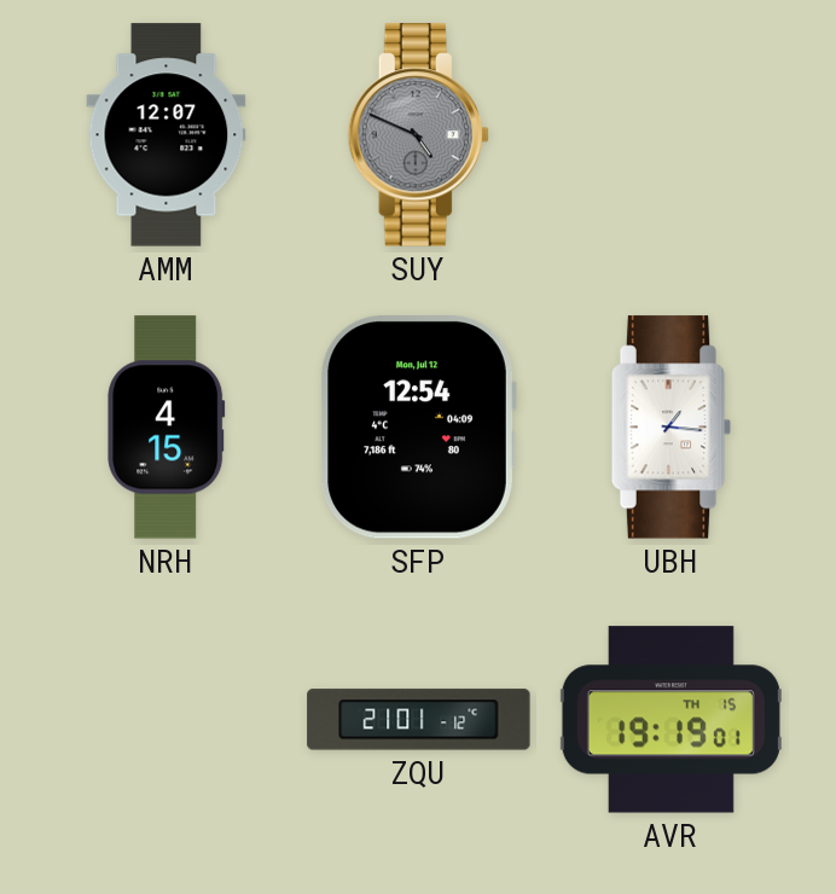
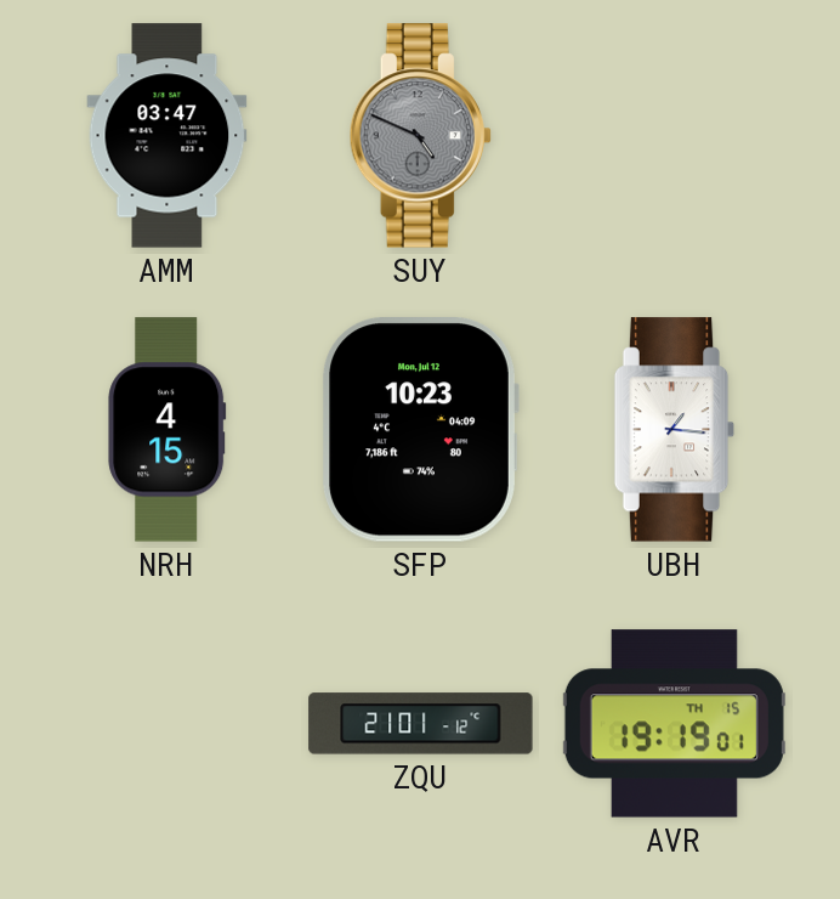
AMM: 12:07 -> 03:47
SFP: 12:54 -> 10:23
